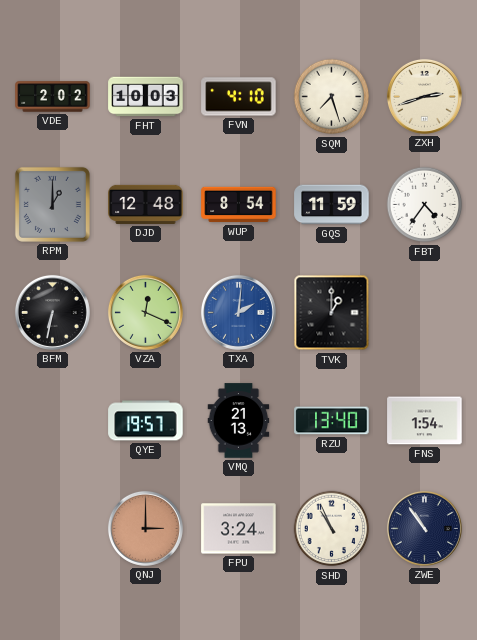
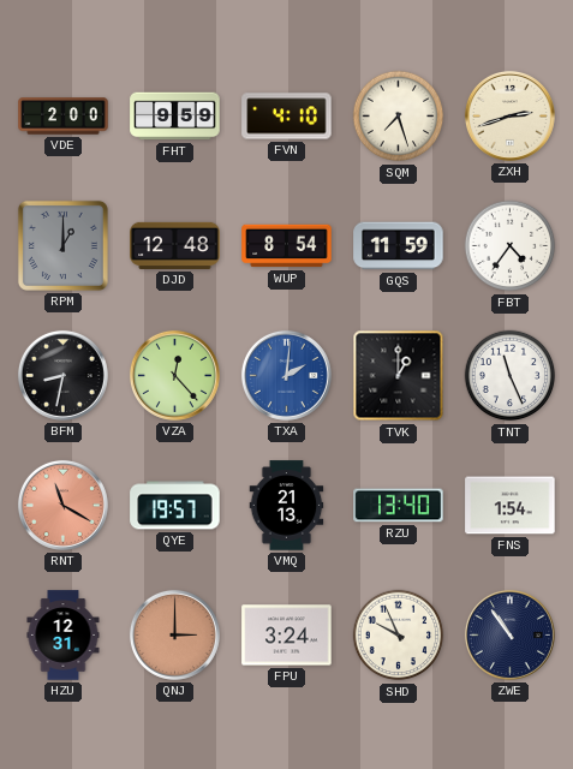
VDE: 2:02 -> 2:00
FHT: 10:03 -> 9:59
BFM: 6:32 -> 8:32
VZA: 12:19 -> 12:23
TNT: none -> 11:26
RNT: none -> 11:20
HZU: none -> 12:31
SHD: 10:56 -> 9:56
